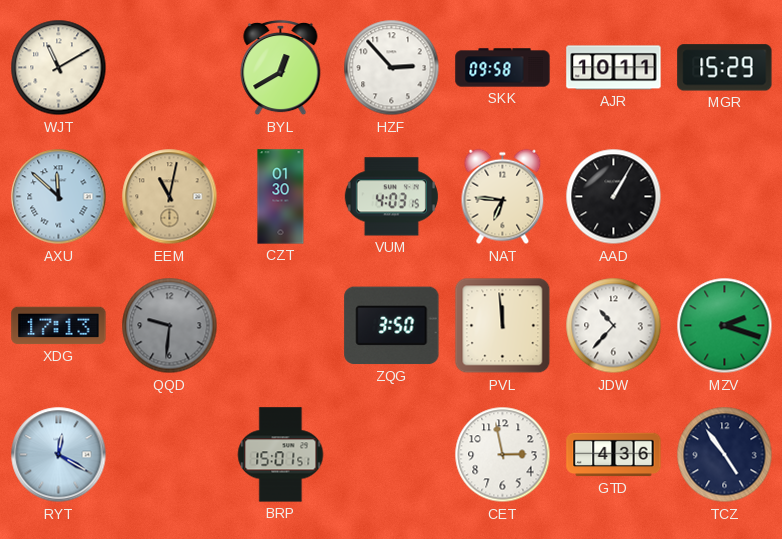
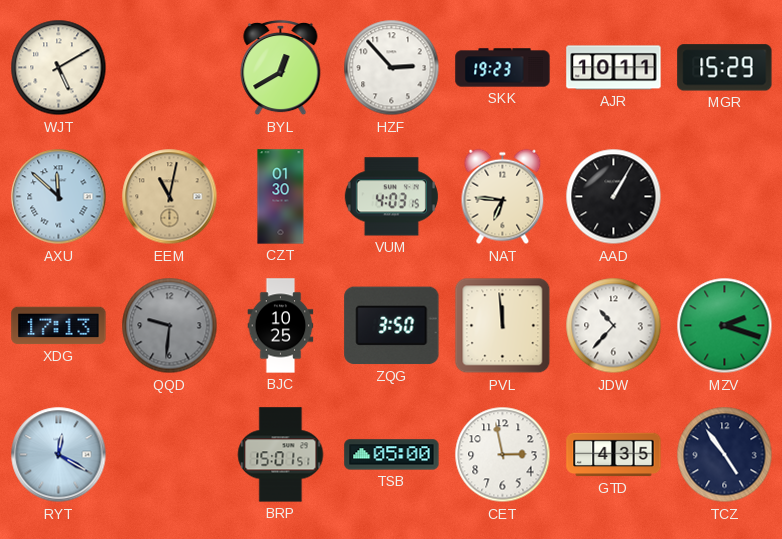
WJT: 11:10 -> 5:10
SKK: 09:58 -> 19:23
BJC: none -> 10:25
TSB: none -> 05:00
GTD: 4:36 -> 4:35
